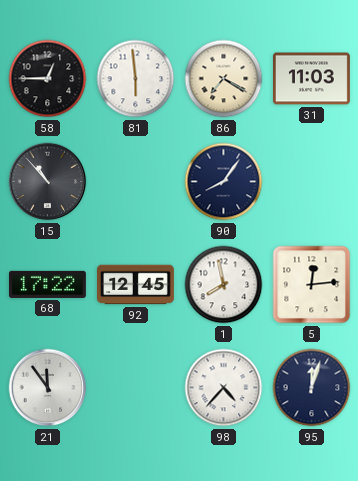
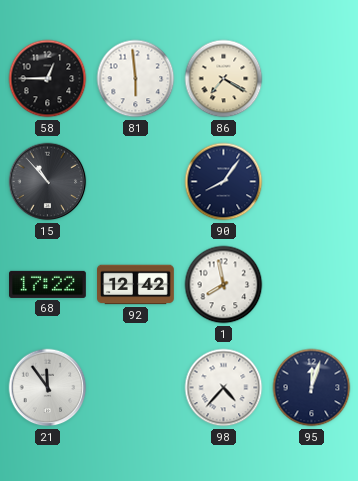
31: 11:03 -> none
92: 12:45 -> 12:42
5: 12:14 -> none
